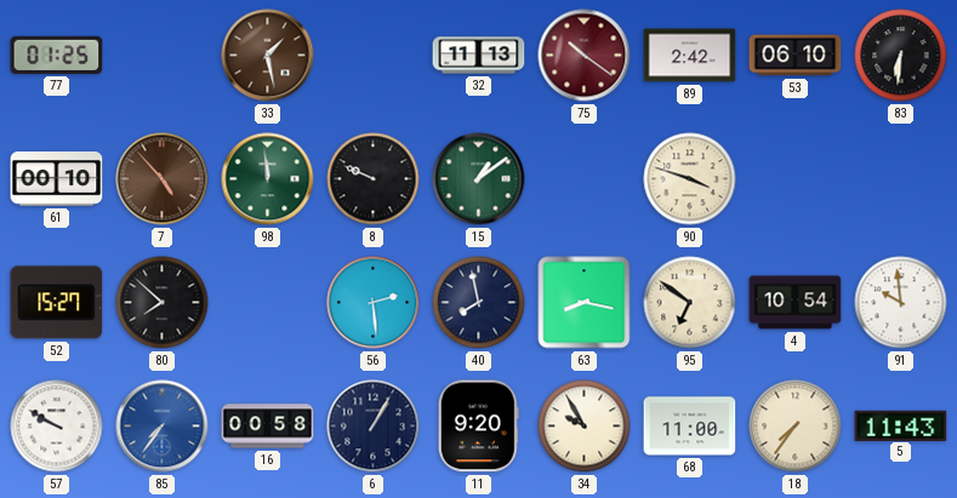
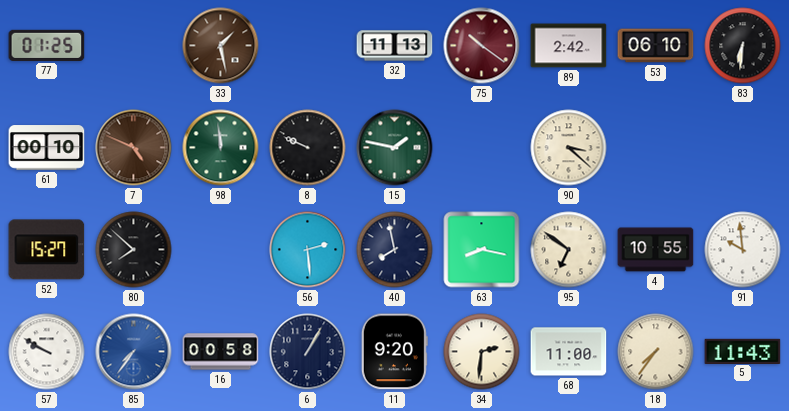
7: 4:53 -> 4:49
15: 1:09 -> 1:47
90: 3:48 -> 3:22
4: 10:54 -> 10:55
34: 9:55 -> 2:31
